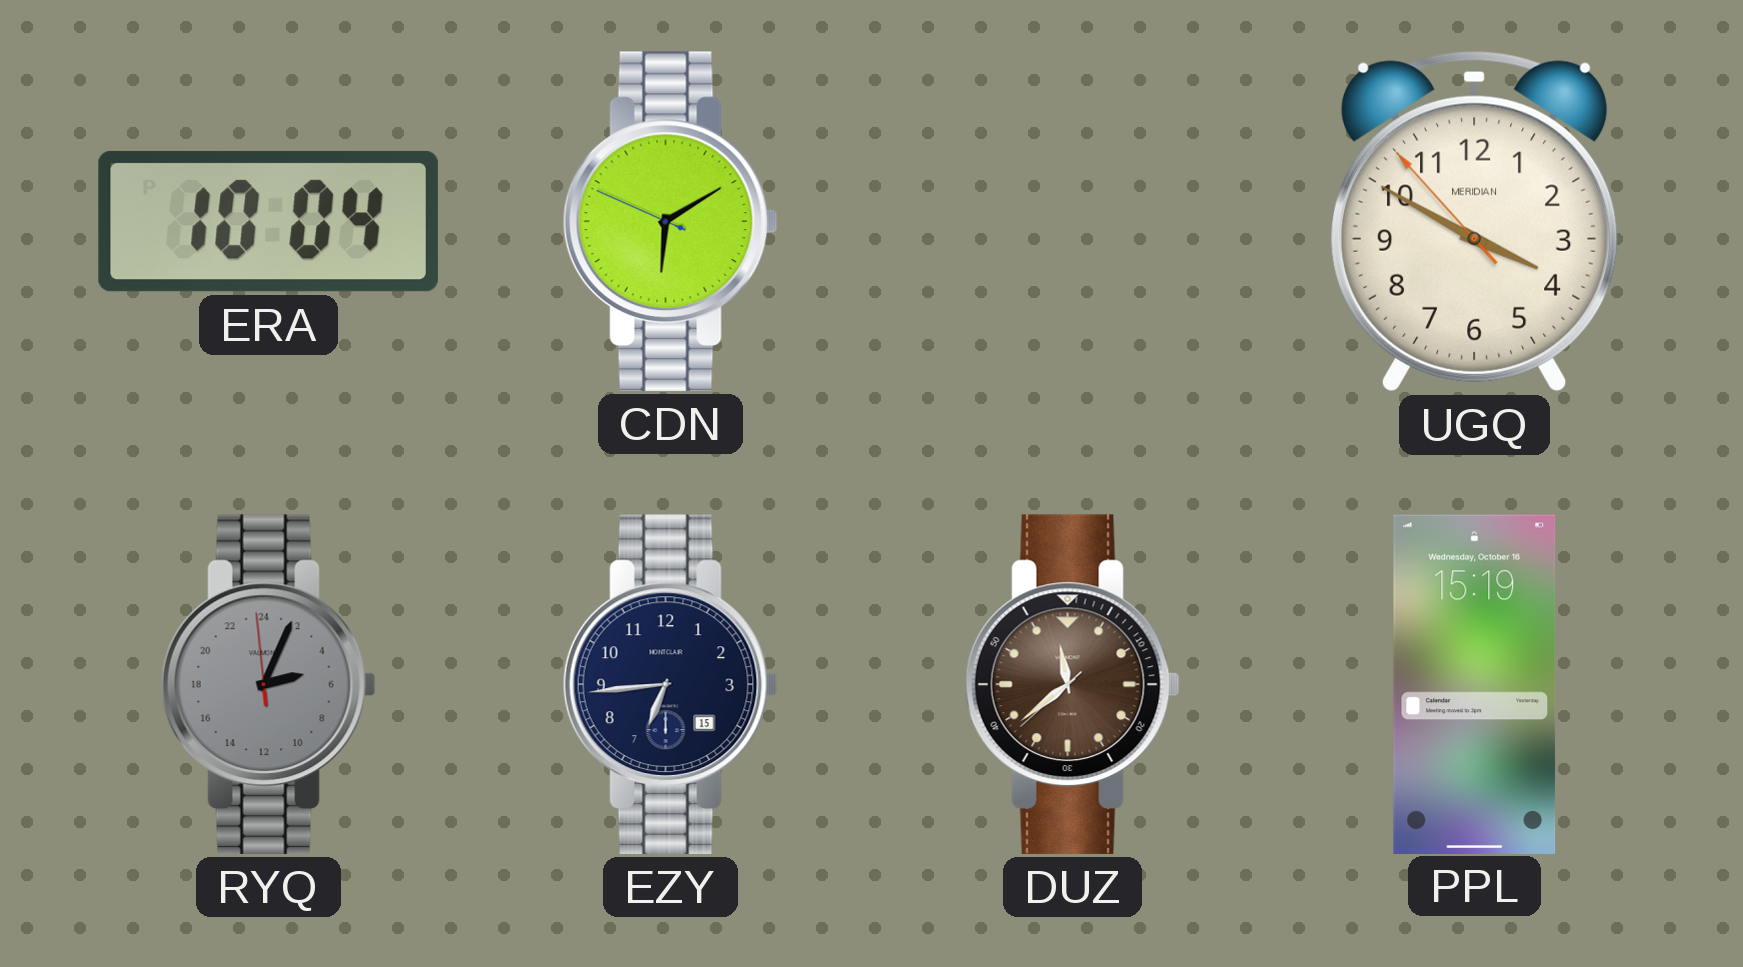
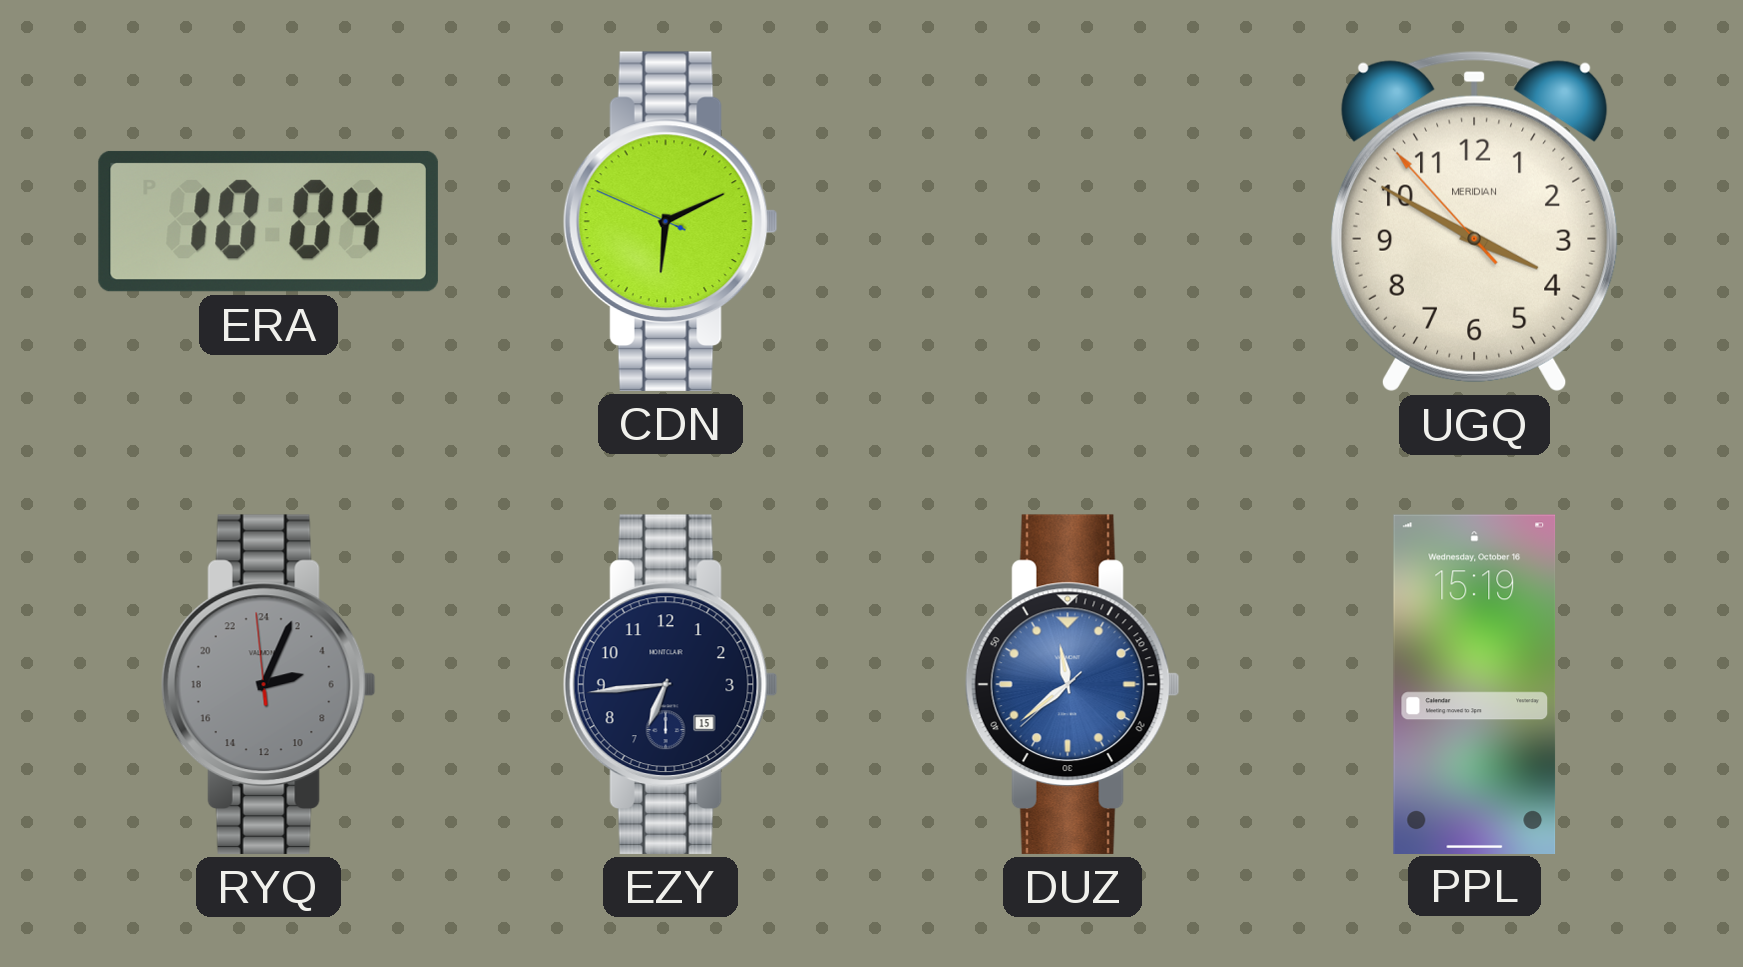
CDN: 6:09 -> 6:10
DUZ dial: brown -> blue
